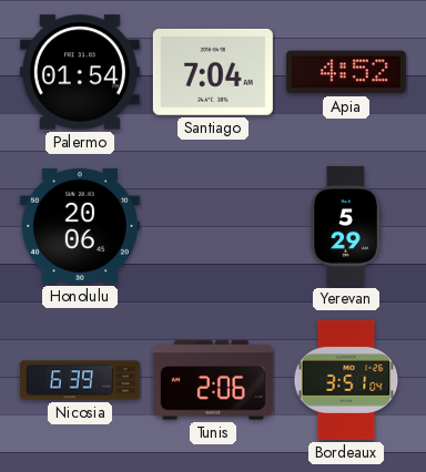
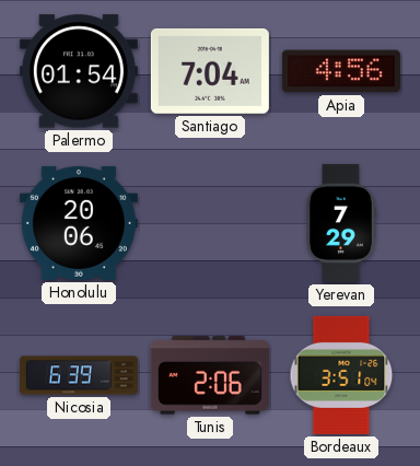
Apia: 4:52 -> 4:56
Yerevan: 5:29 -> 7:29
